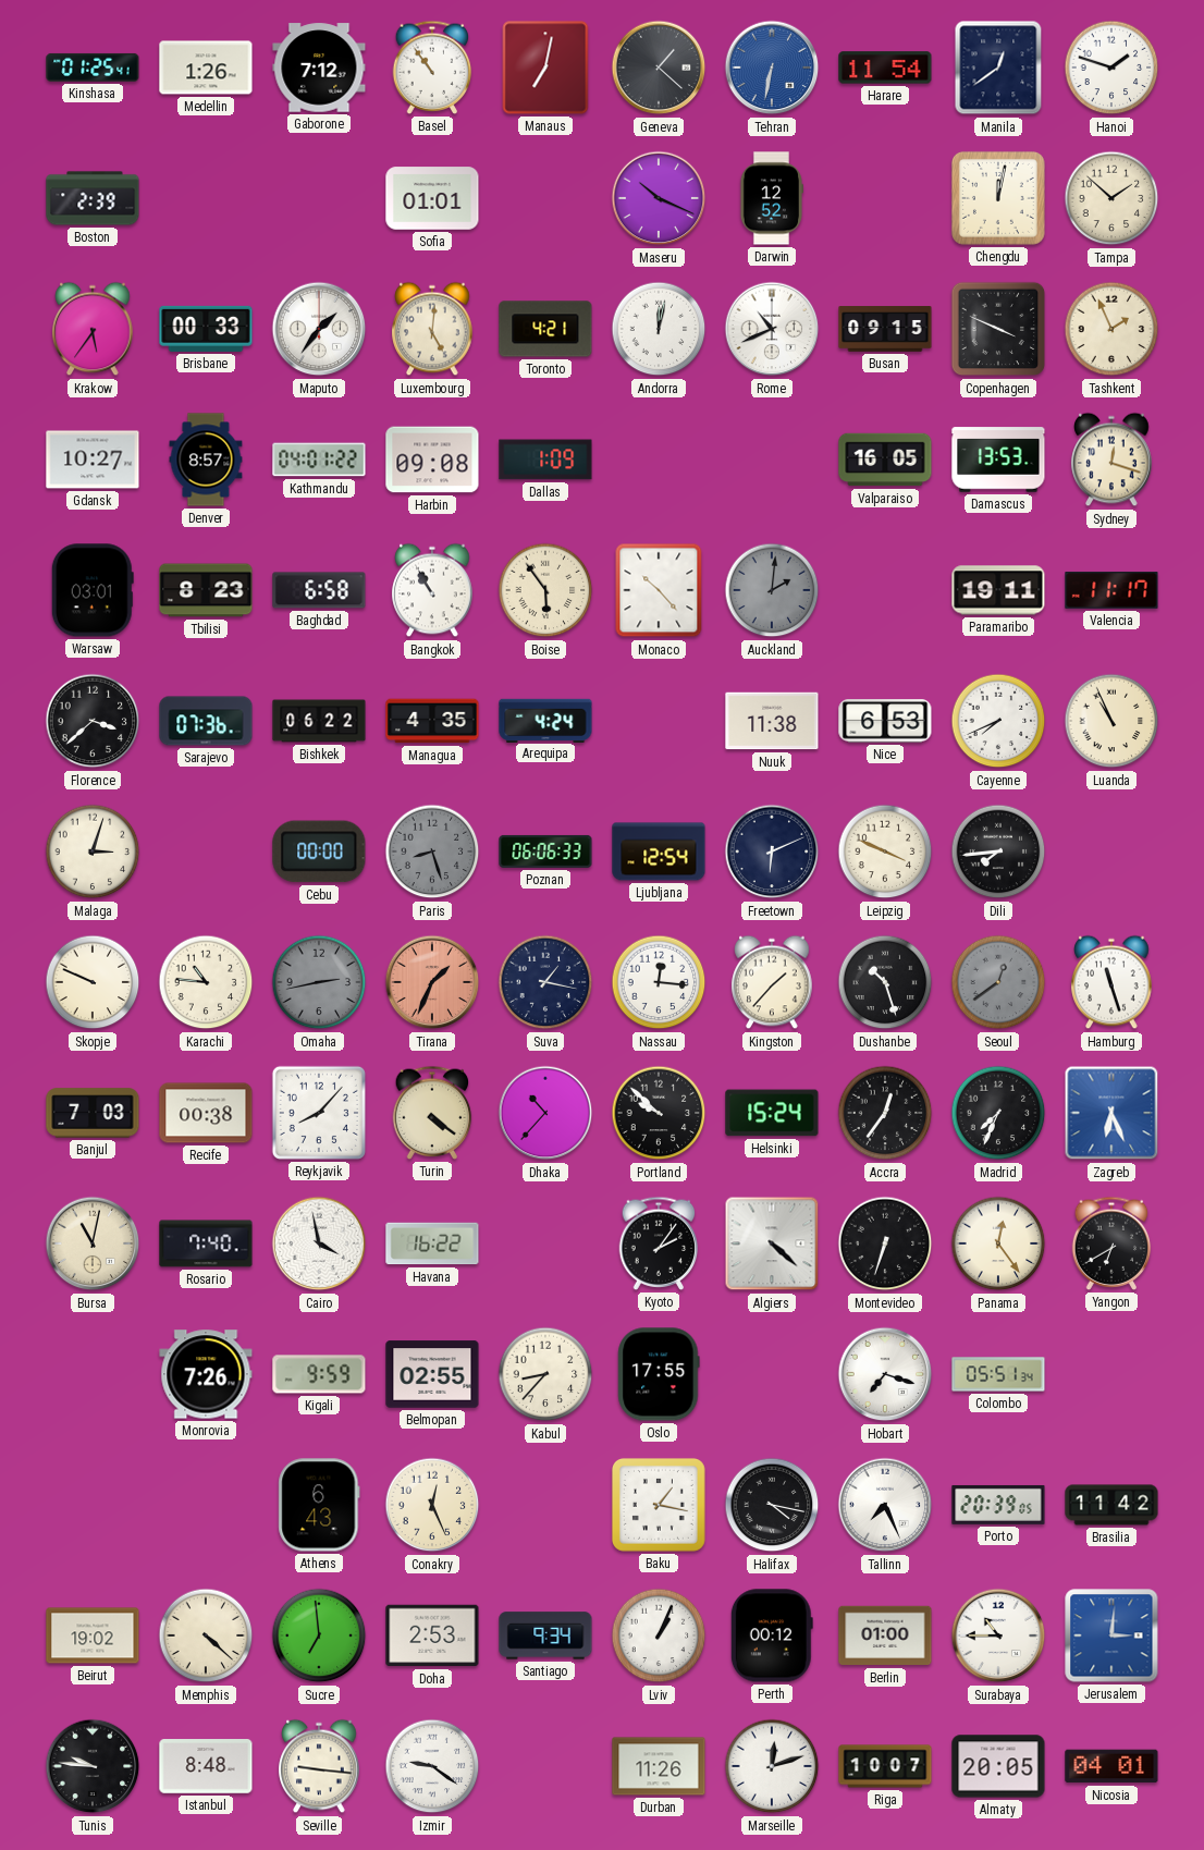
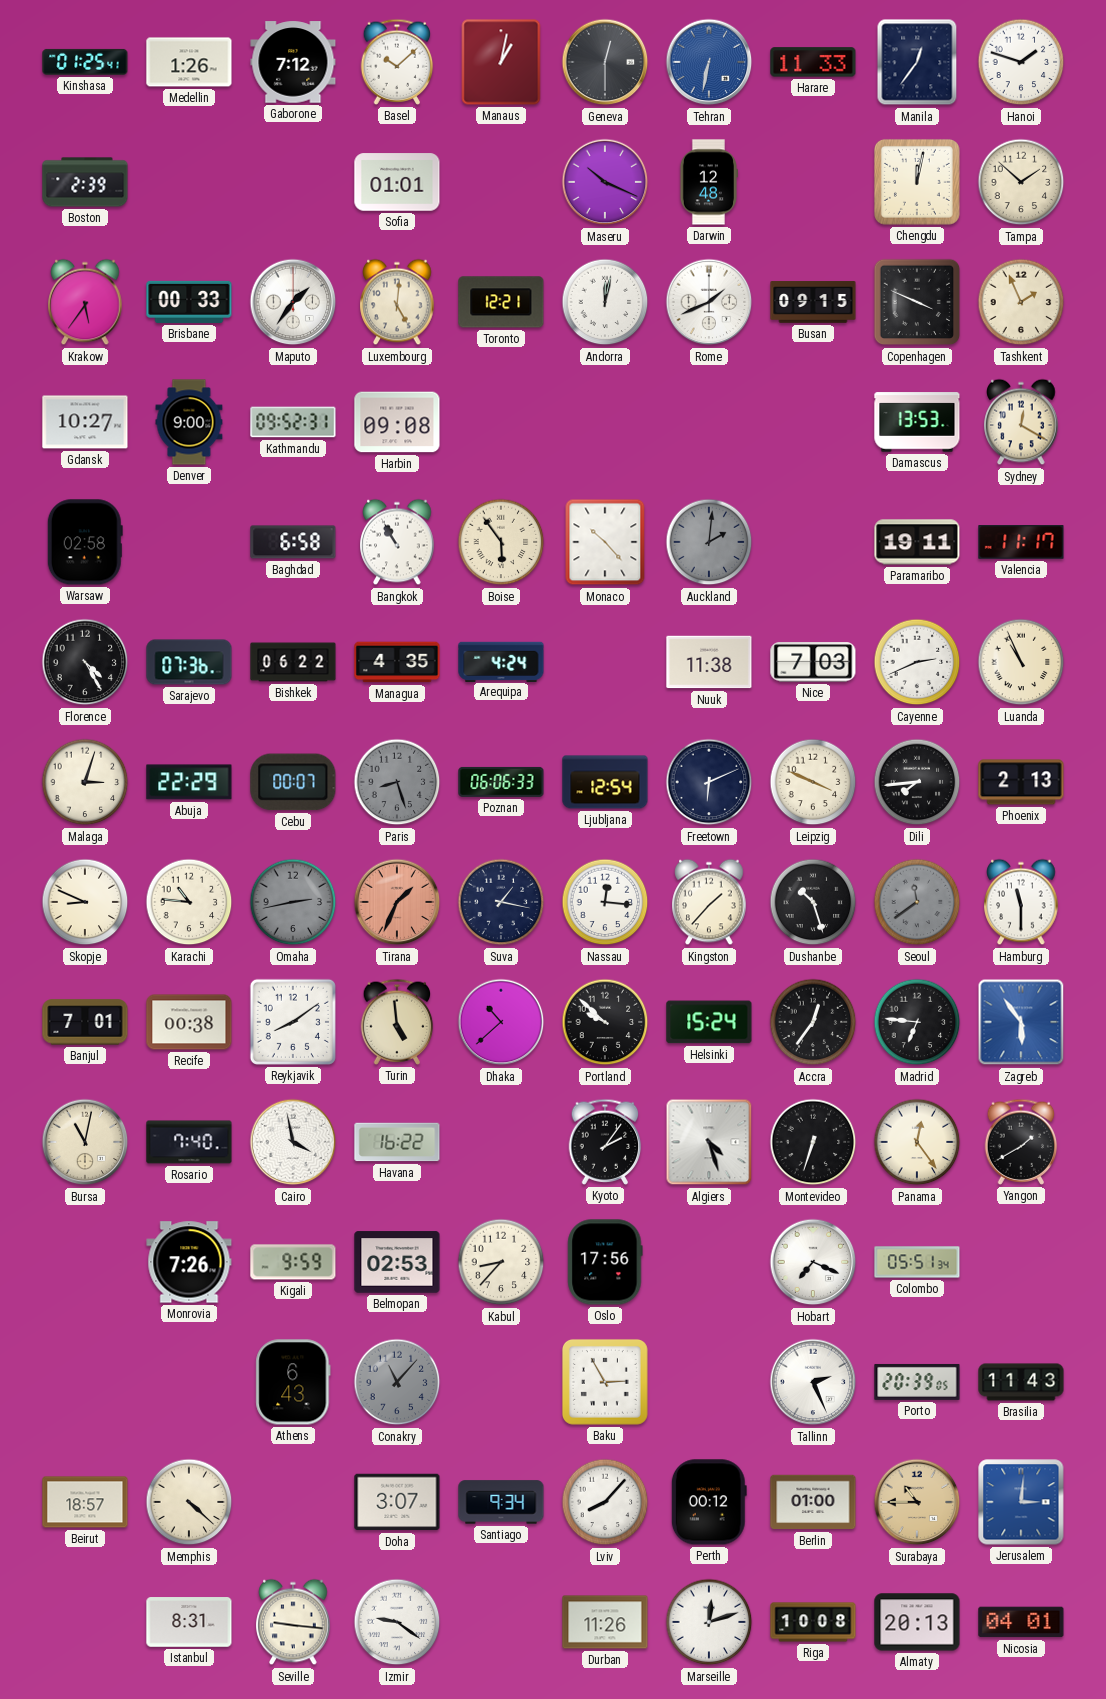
Basel: 10:54 -> 10:08
Manaus: 7:02 -> 1:02
Geneva: 1:22 -> 12:30
Harare: 11:54 -> 11:33
Manila: 12:39 -> 12:36
Darwin: 12:52 -> 12:48
Toronto: 4:21 -> 12:21
Rome: 10:41 -> 1:41
Denver: 8:57 -> 9:00
Kathmandu: 04:01 -> 09:52
Dallas: 1:09 -> none
Valparaiso: 16:05 -> none
Sydney: 12:18 -> 12:20
Warsaw: 03:01 -> 02:58
Tbilisi: 8:23 -> none
Florence: 3:38 -> 4:25
Nice: 6:53 -> 7:03
Cayenne: 7:41 -> 2:41
Abuja: none -> 22:29
Cebu: 00:00 -> 00:07
Phoenix: none -> 2:13
Skopje: 9:49 -> 8:49
Seoul: 12:39 -> 11:39
Hamburg: 11:27 -> 11:30
Banjul: 7:03 -> 7:01
Reykjavik: 8:07 -> 8:09
Turin: 4:21 -> 4:59
Dhaka: 10:37 -> 10:38
Madrid: 7:34 -> 6:46
Zagreb: 6:26 -> 5:54
Algiers: 4:22 -> 4:27
Yangon: 6:40 -> 1:40
Belmopan: 02:55 -> 02:53
Oslo: 17:55 -> 17:56
Hobart: 7:18 -> 7:19
Conakry: 12:26 -> 11:07
Conakry dial: cream -> grey
Baku: 1:17 -> 2:55
Halifax: 4:17 -> none
Tallinn: 7:26 -> 2:26
Brasilia: 11:42 -> 11:43
Beirut: 19:02 -> 18:57
Sucre: 6:59 -> none
Doha: 2:53 -> 3:07
Lviv: 1:04 -> 8:07
Surabaya dial: white -> champagne
Tunis: 9:46 -> none
Istanbul: 8:48 -> 8:31
Riga: 10:07 -> 10:08
Almaty: 20:05 -> 20:13
